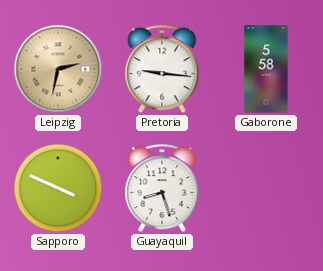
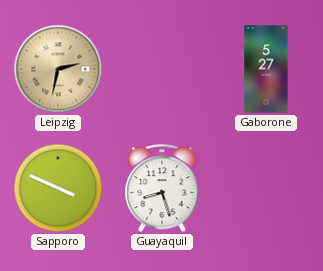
Pretoria: 9:16 -> none
Gaborone: 5:58 -> 5:27
